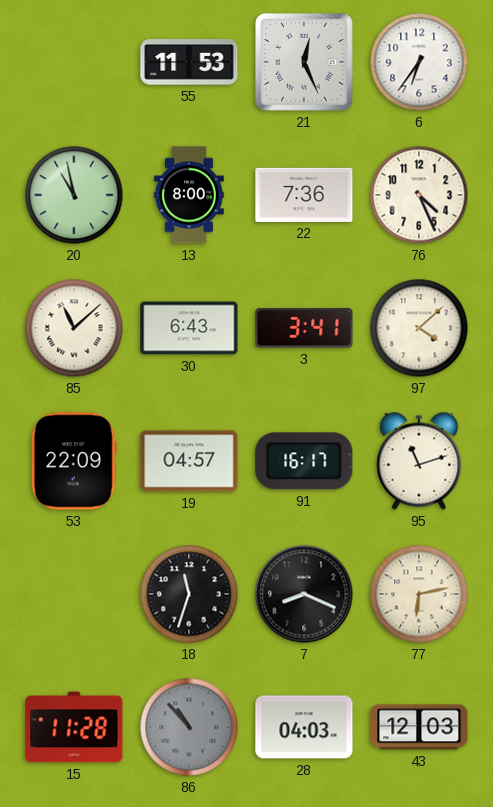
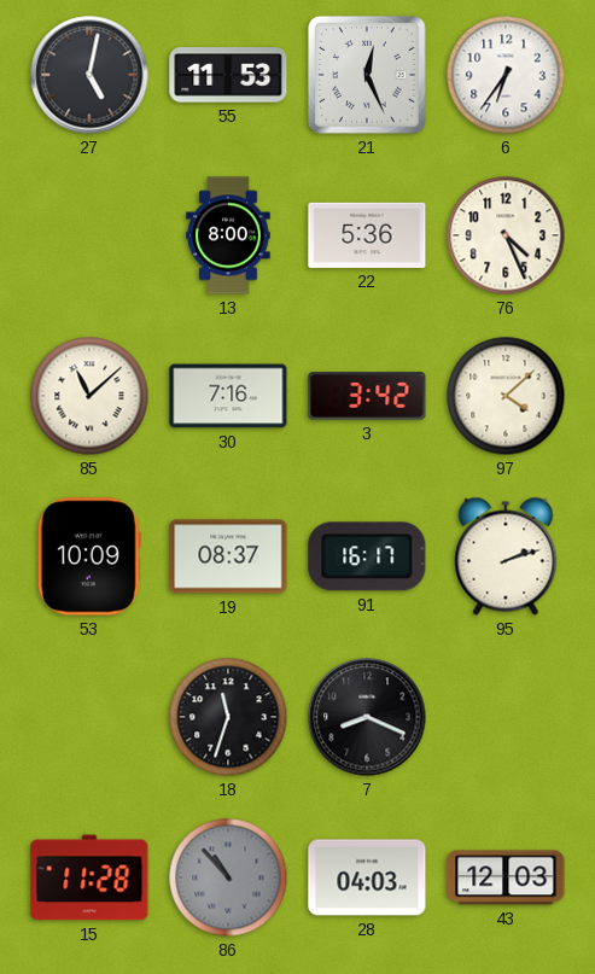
27: none -> 5:02
20: 10:58 -> none
22: 7:36 -> 5:36
30: 6:43 -> 7:16
3: 3:41 -> 3:42
53: 22:09 -> 10:09
19: 04:57 -> 08:37
95: 11:12 -> 2:12
77: 6:13 -> none
